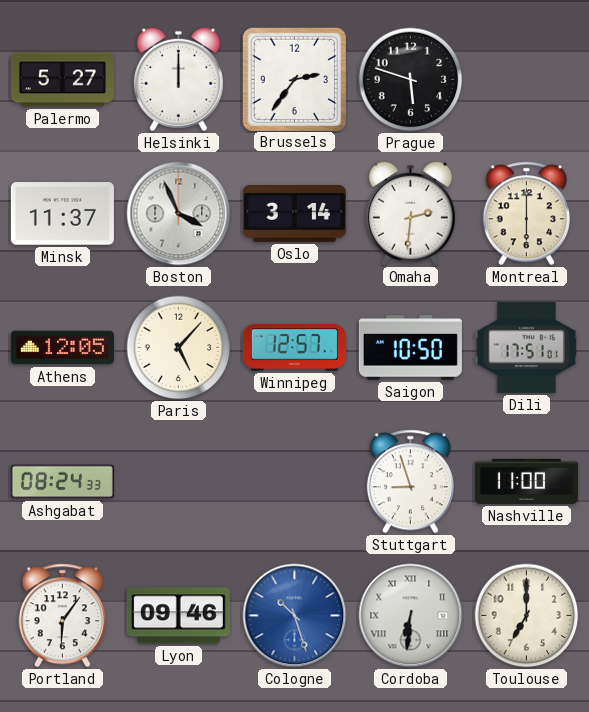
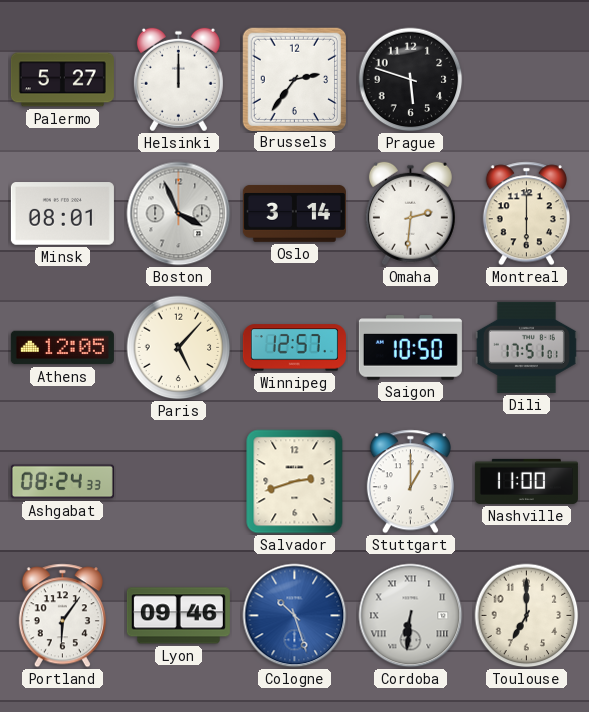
Minsk: 11:37 -> 08:01
Salvador: none -> 2:42
Stuttgart: 8:57 -> 1:00
